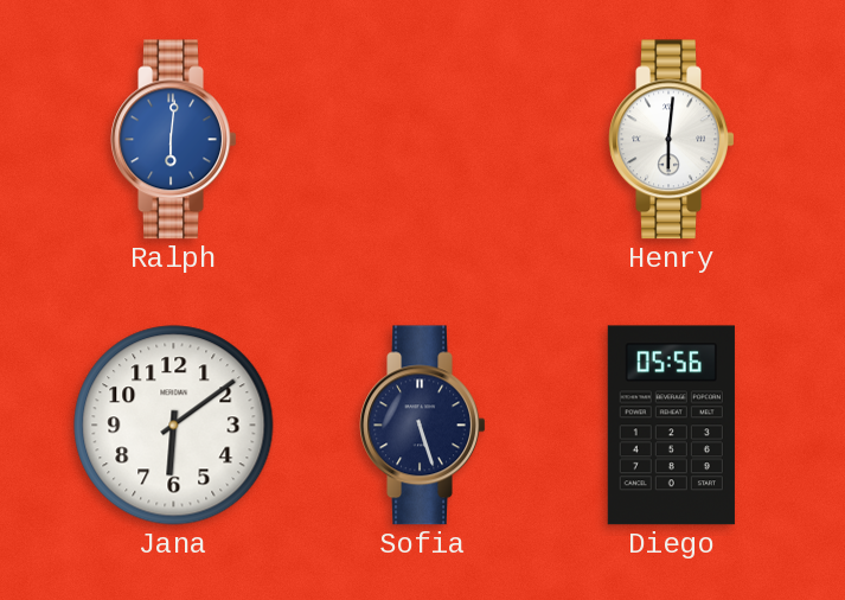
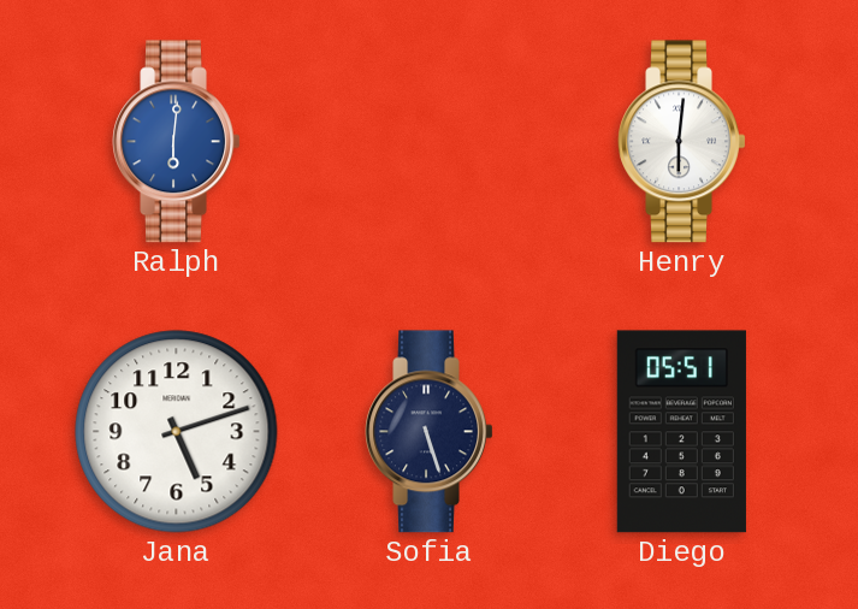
Jana: 6:09 -> 5:12
Diego: 05:56 -> 05:51
